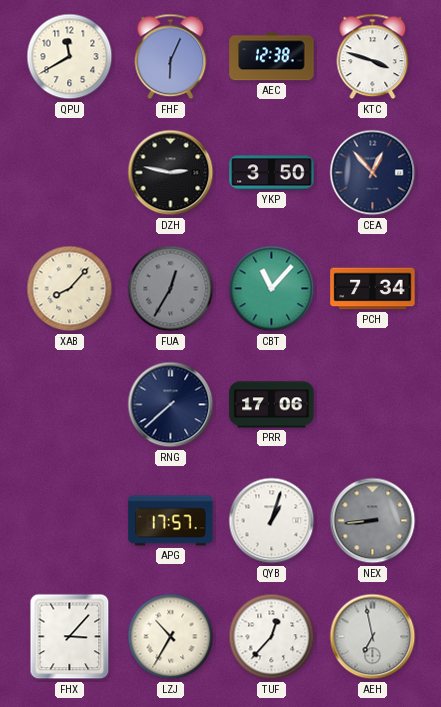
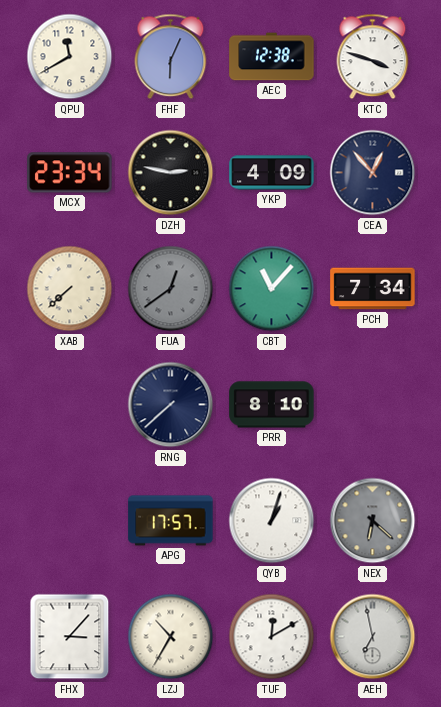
MCX: none -> 23:34
YKP: 3:50 -> 4:09
XAB: 8:07 -> 7:38
FUA: 12:35 -> 12:39
PRR: 17:06 -> 8:10
NEX: 8:44 -> 6:22
TUF: 12:37 -> 12:10
